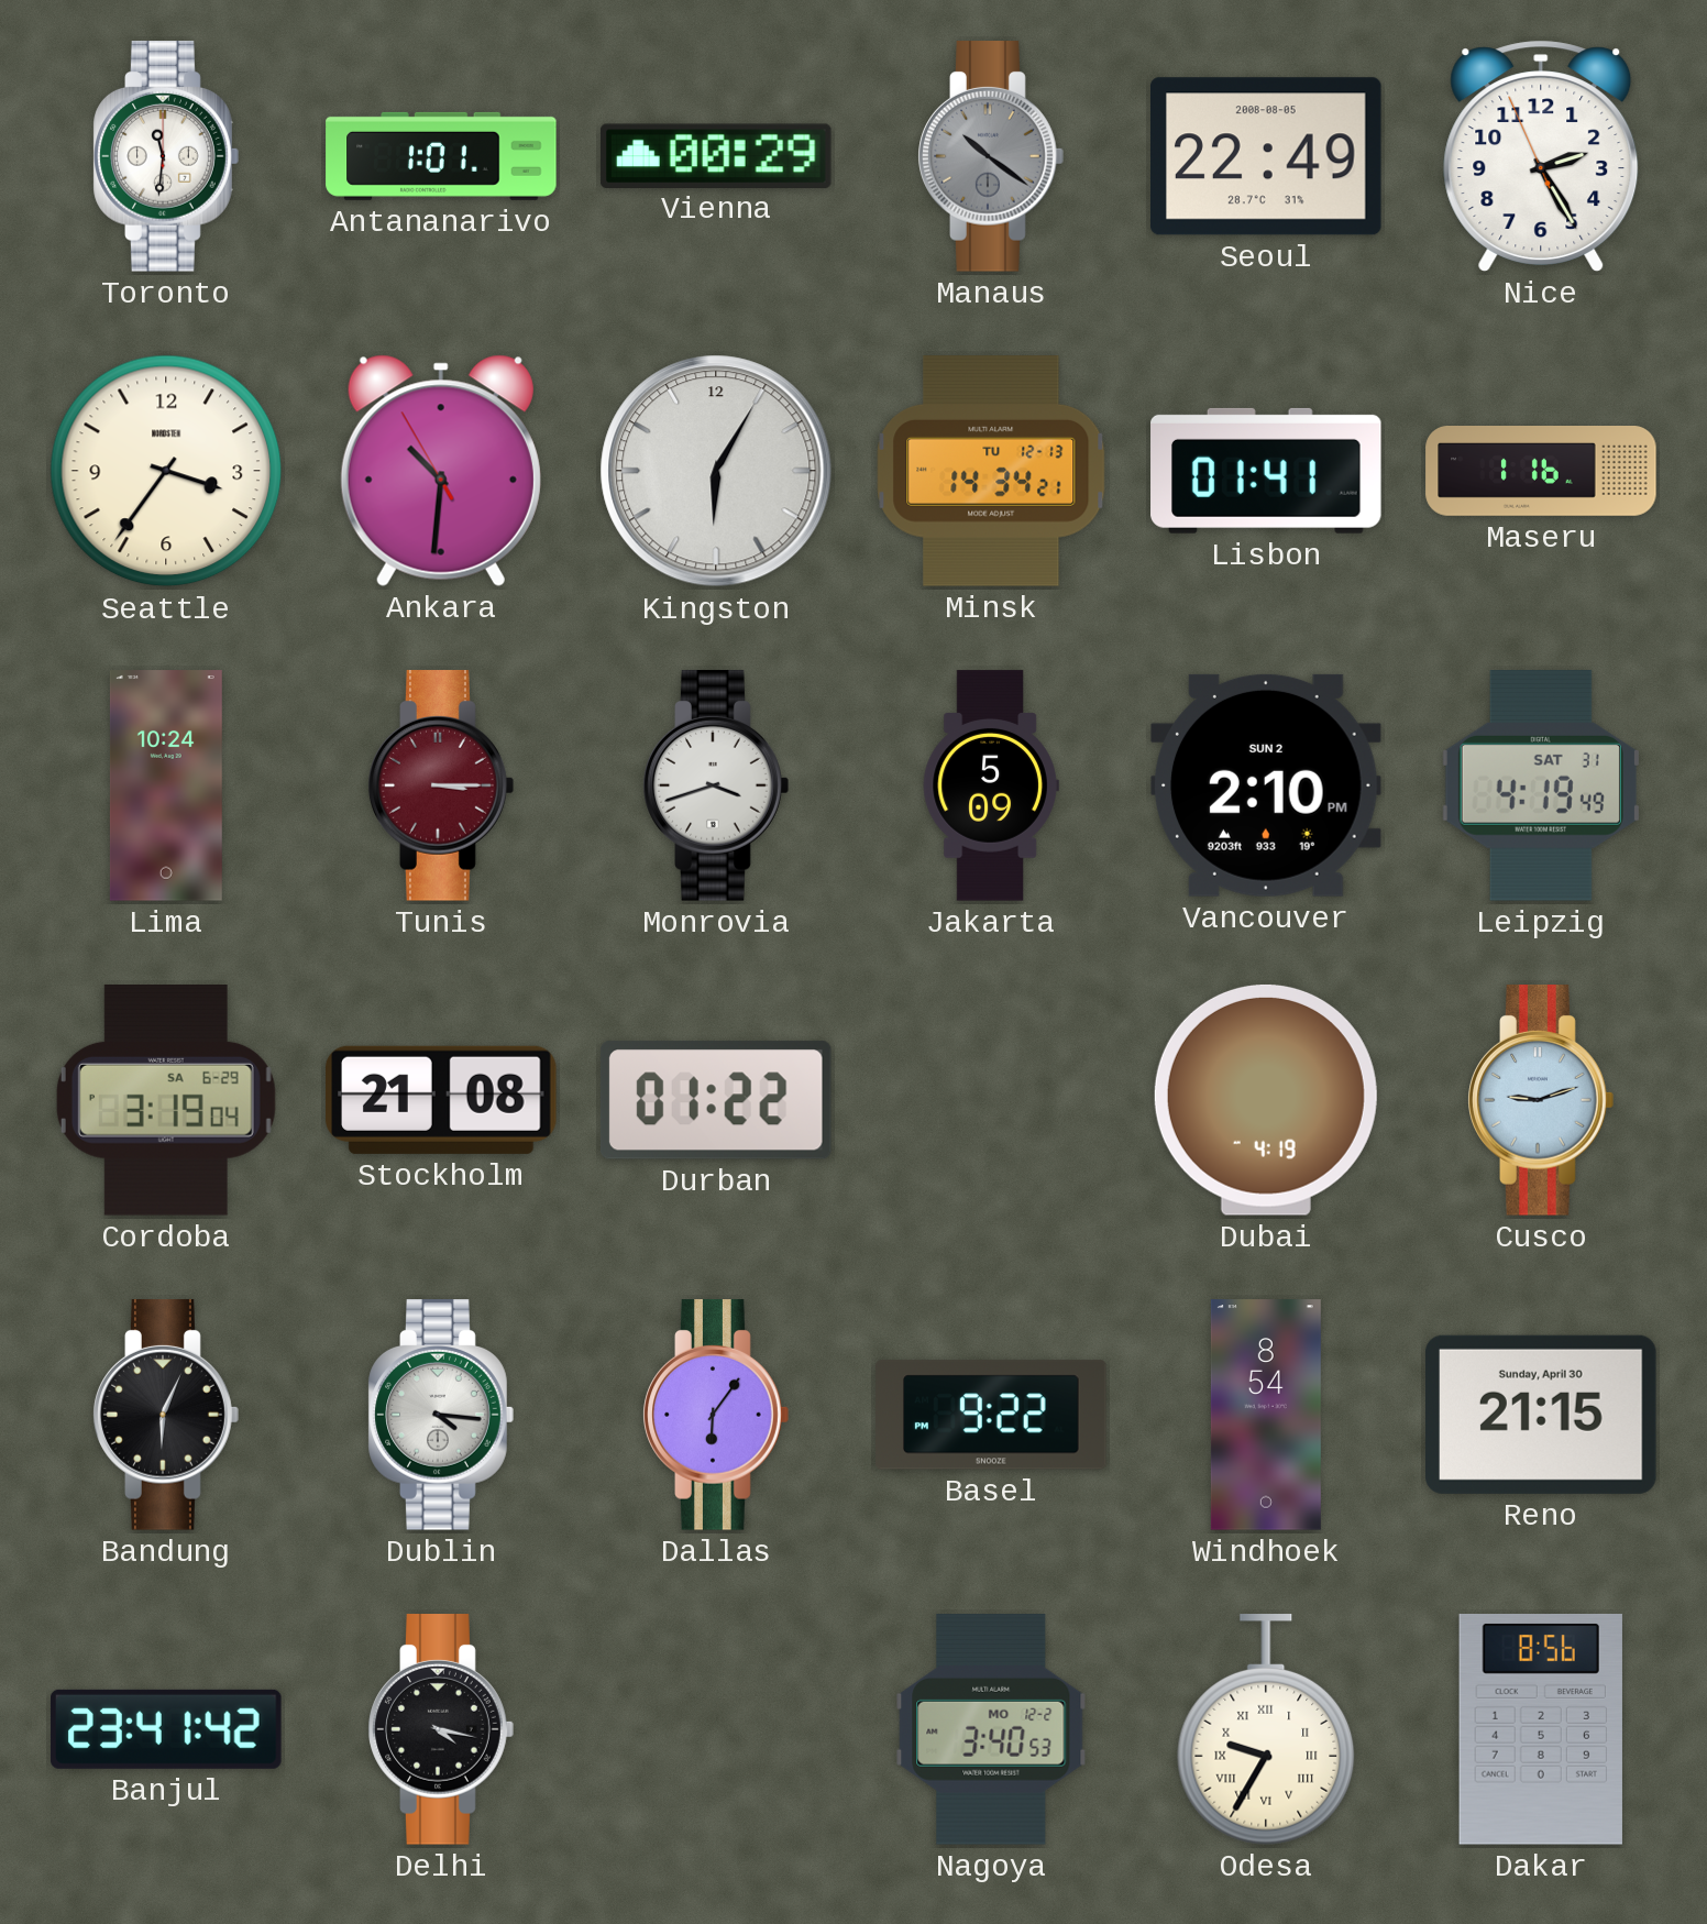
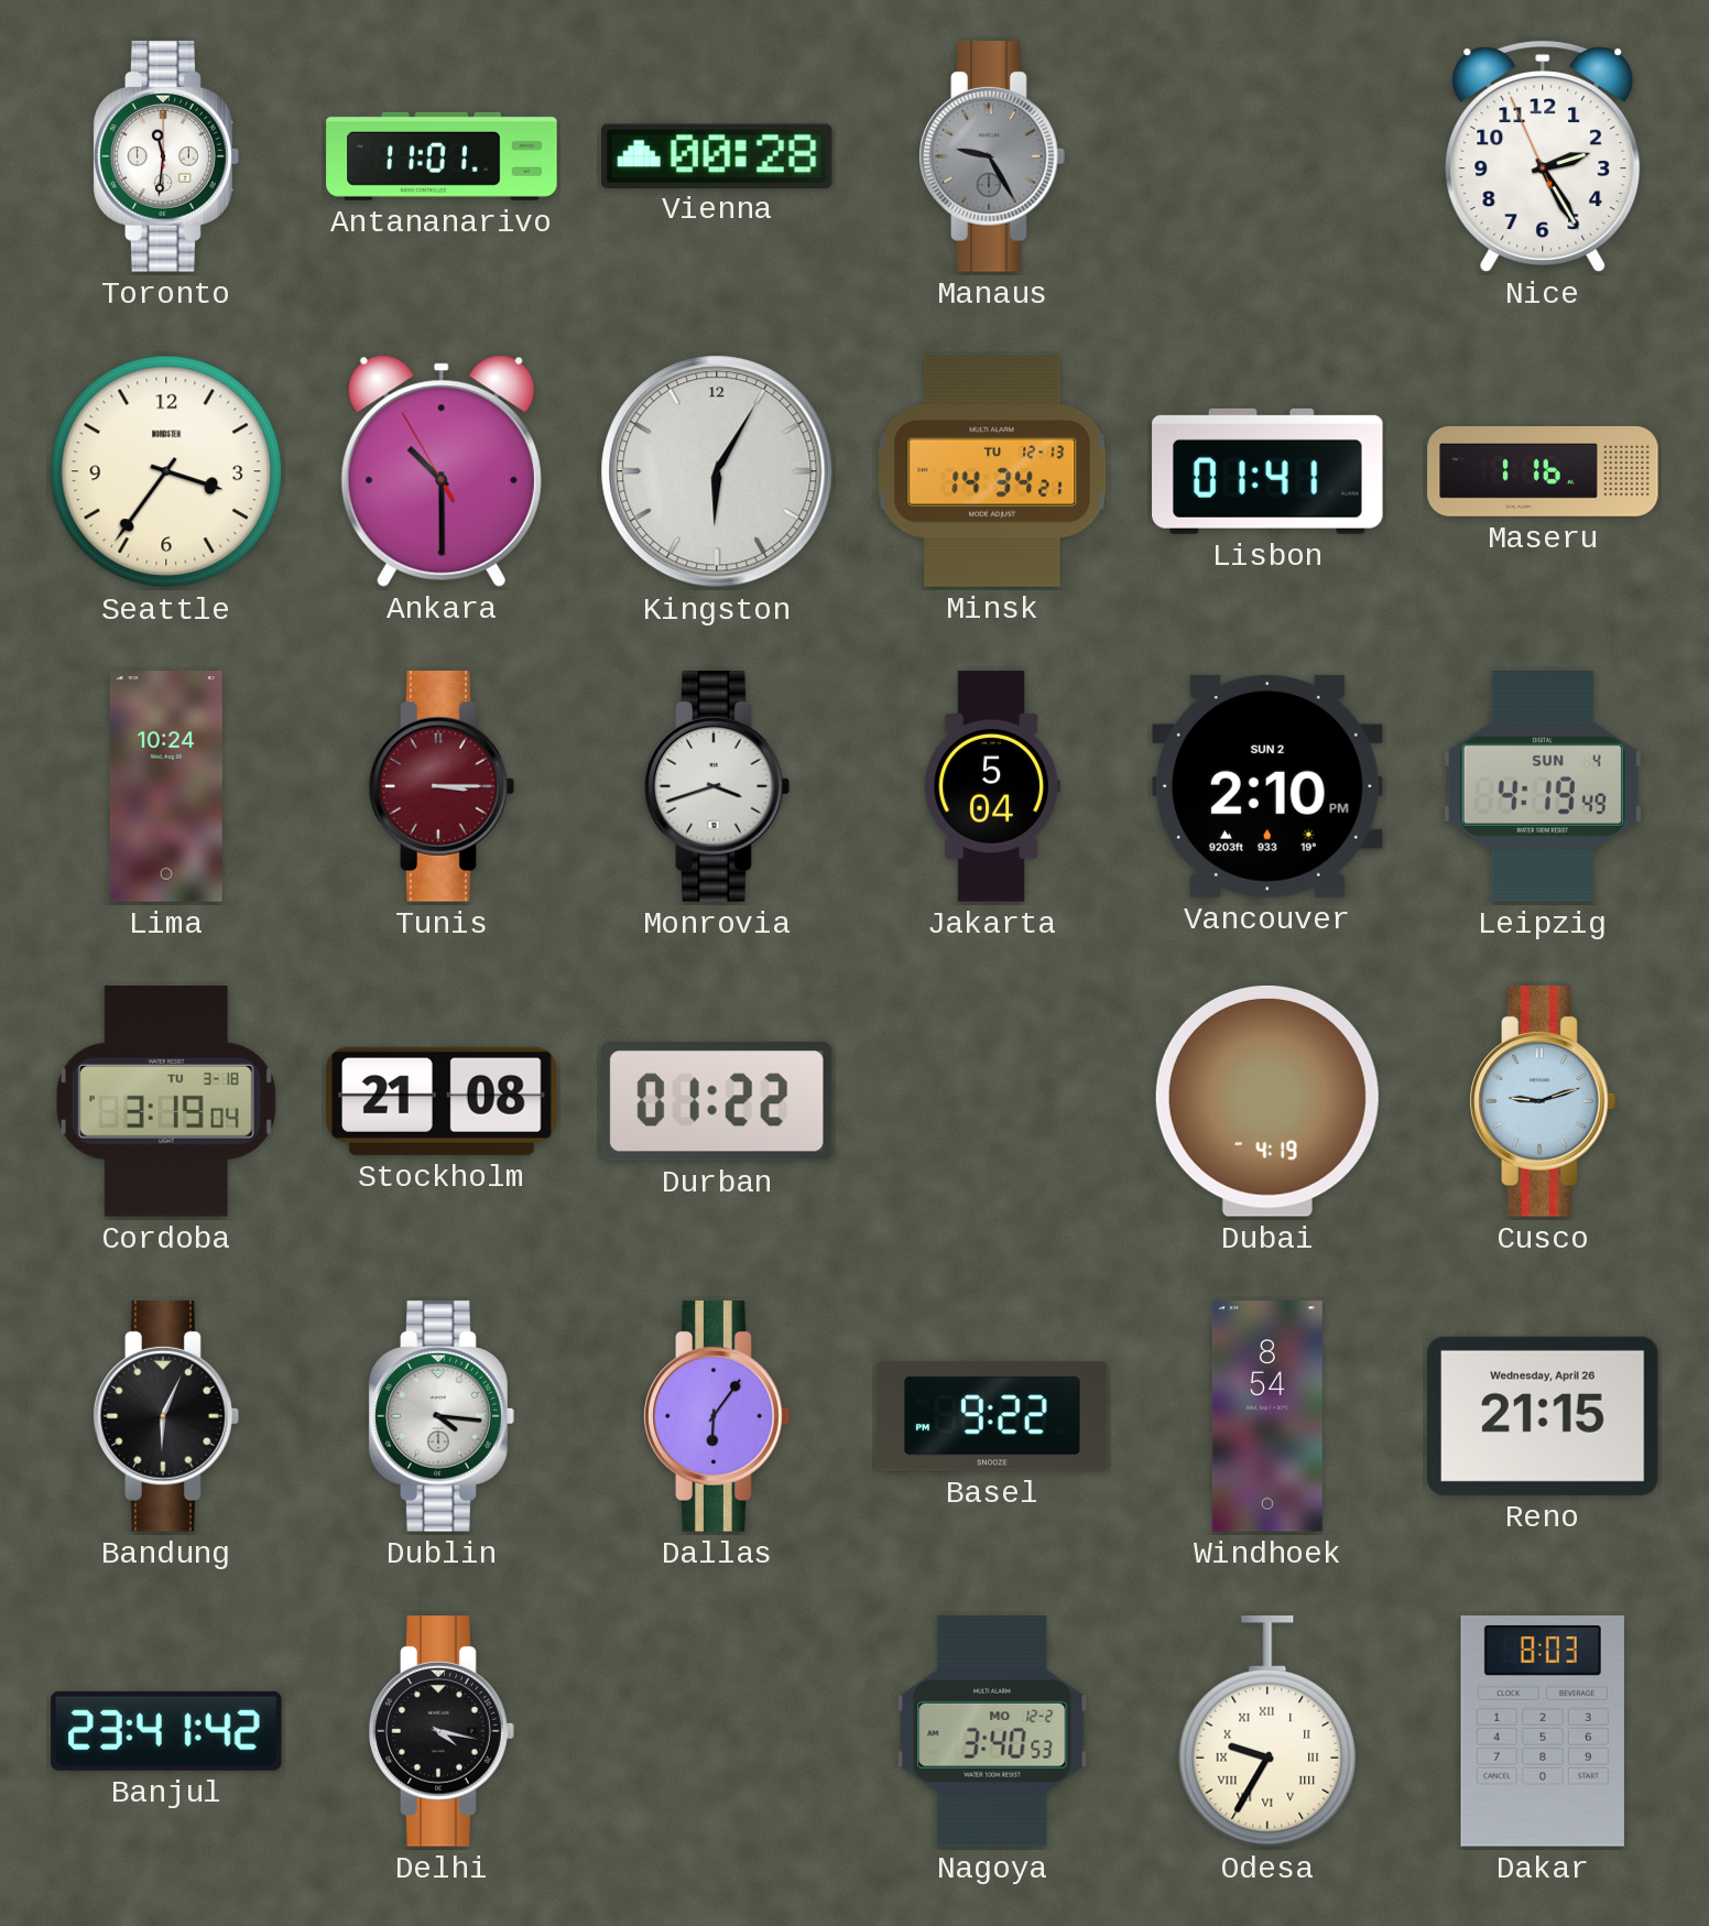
Antananarivo: 1:01 -> 11:01
Vienna: 00:29 -> 00:28
Manaus: 10:21 -> 9:25
Seoul: 22:49 -> none
Ankara: 10:30 -> 10:29
Jakarta: 5:09 -> 5:04
Leipzig date: SAT 31 -> SUN 4
Cordoba date: SA 6-29 -> TU 3-18
Reno date: Sunday, April 30 -> Wednesday, April 26
Dakar: 8:56 -> 8:03
